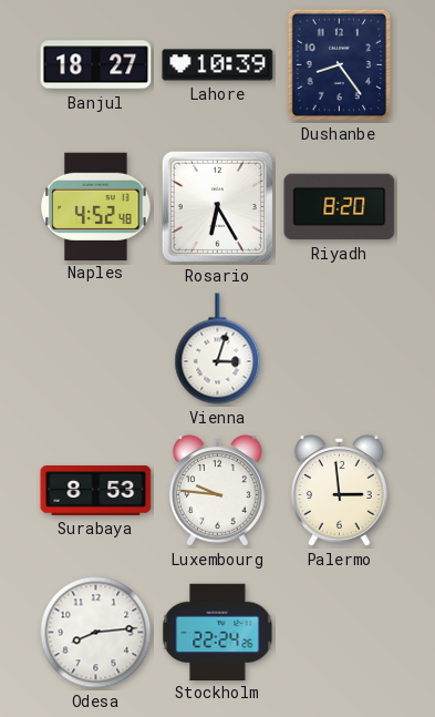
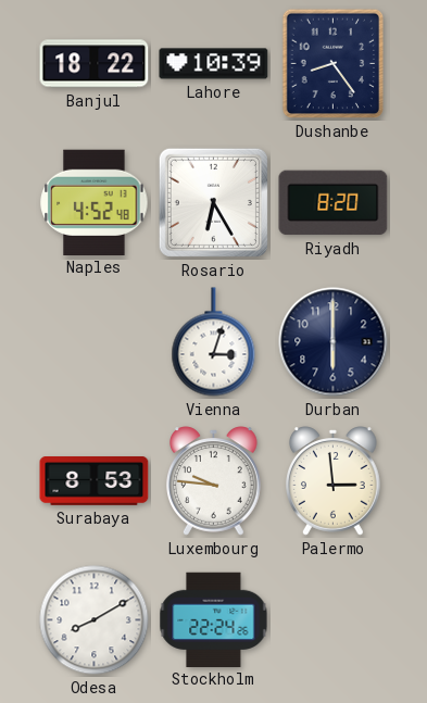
Banjul: 18:27 -> 18:22
Durban: none -> 6:00
Odesa: 8:14 -> 8:10
